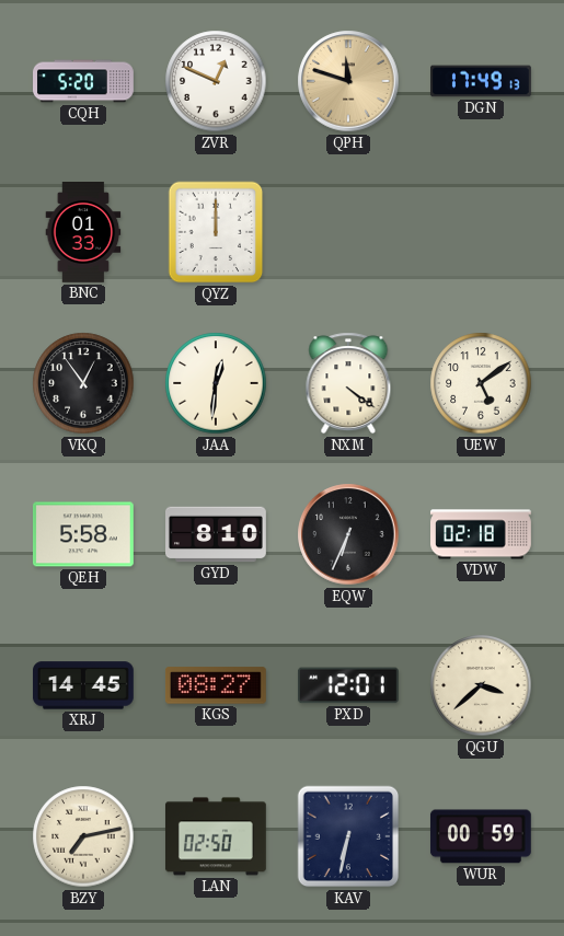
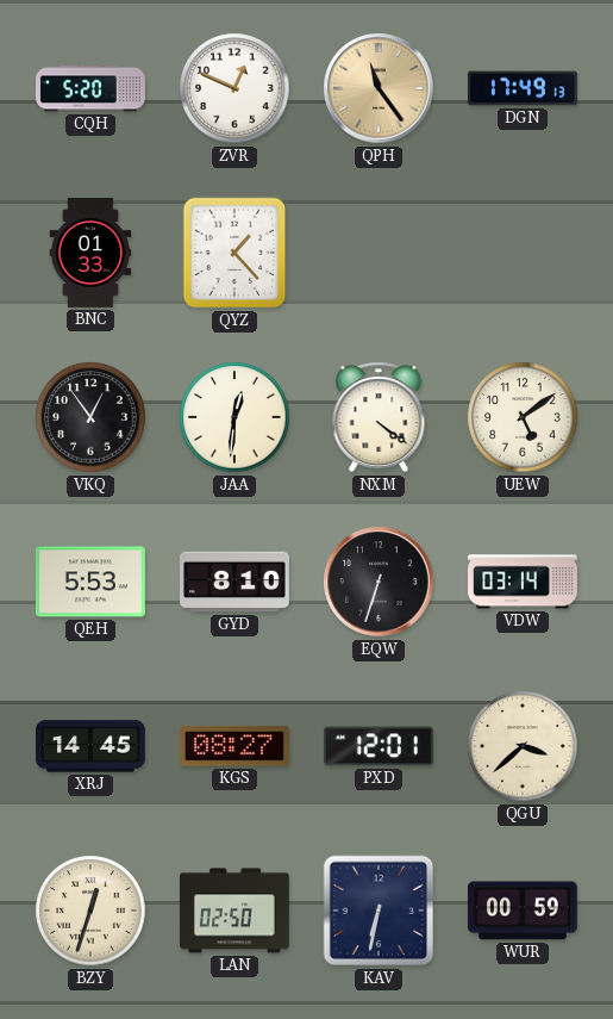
QPH: 11:48 -> 11:24
QYZ: 12:00 -> 1:23
QEH: 5:58 -> 5:53
EQW: 6:34 -> 6:33
VDW: 02:18 -> 03:14
BZY: 7:13 -> 12:33
